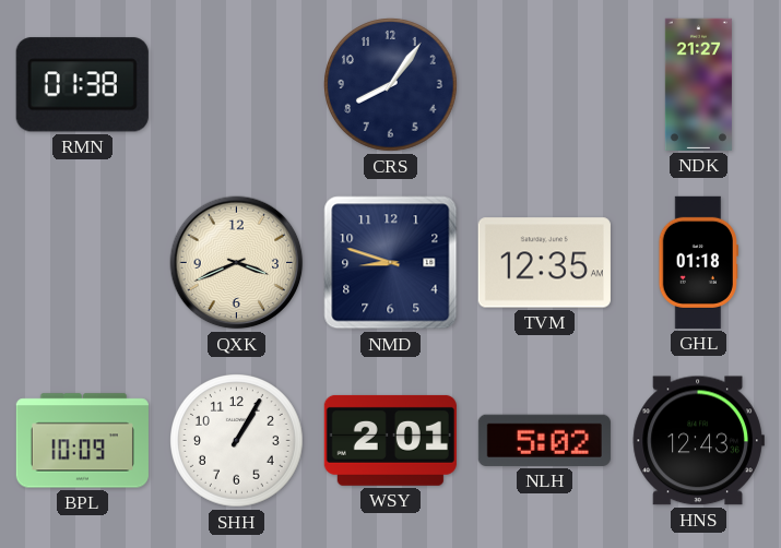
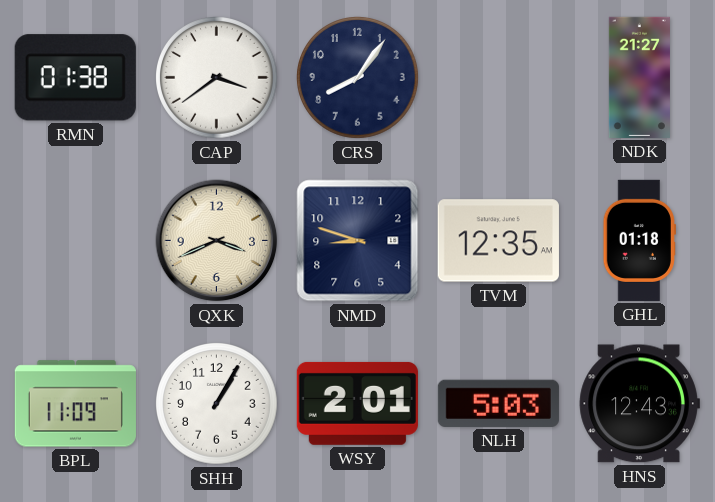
CAP: none -> 3:39
BPL: 10:09 -> 11:09
NLH: 5:02 -> 5:03
